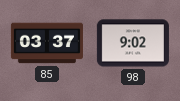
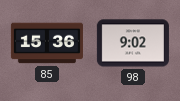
85: 03:37 -> 15:36
